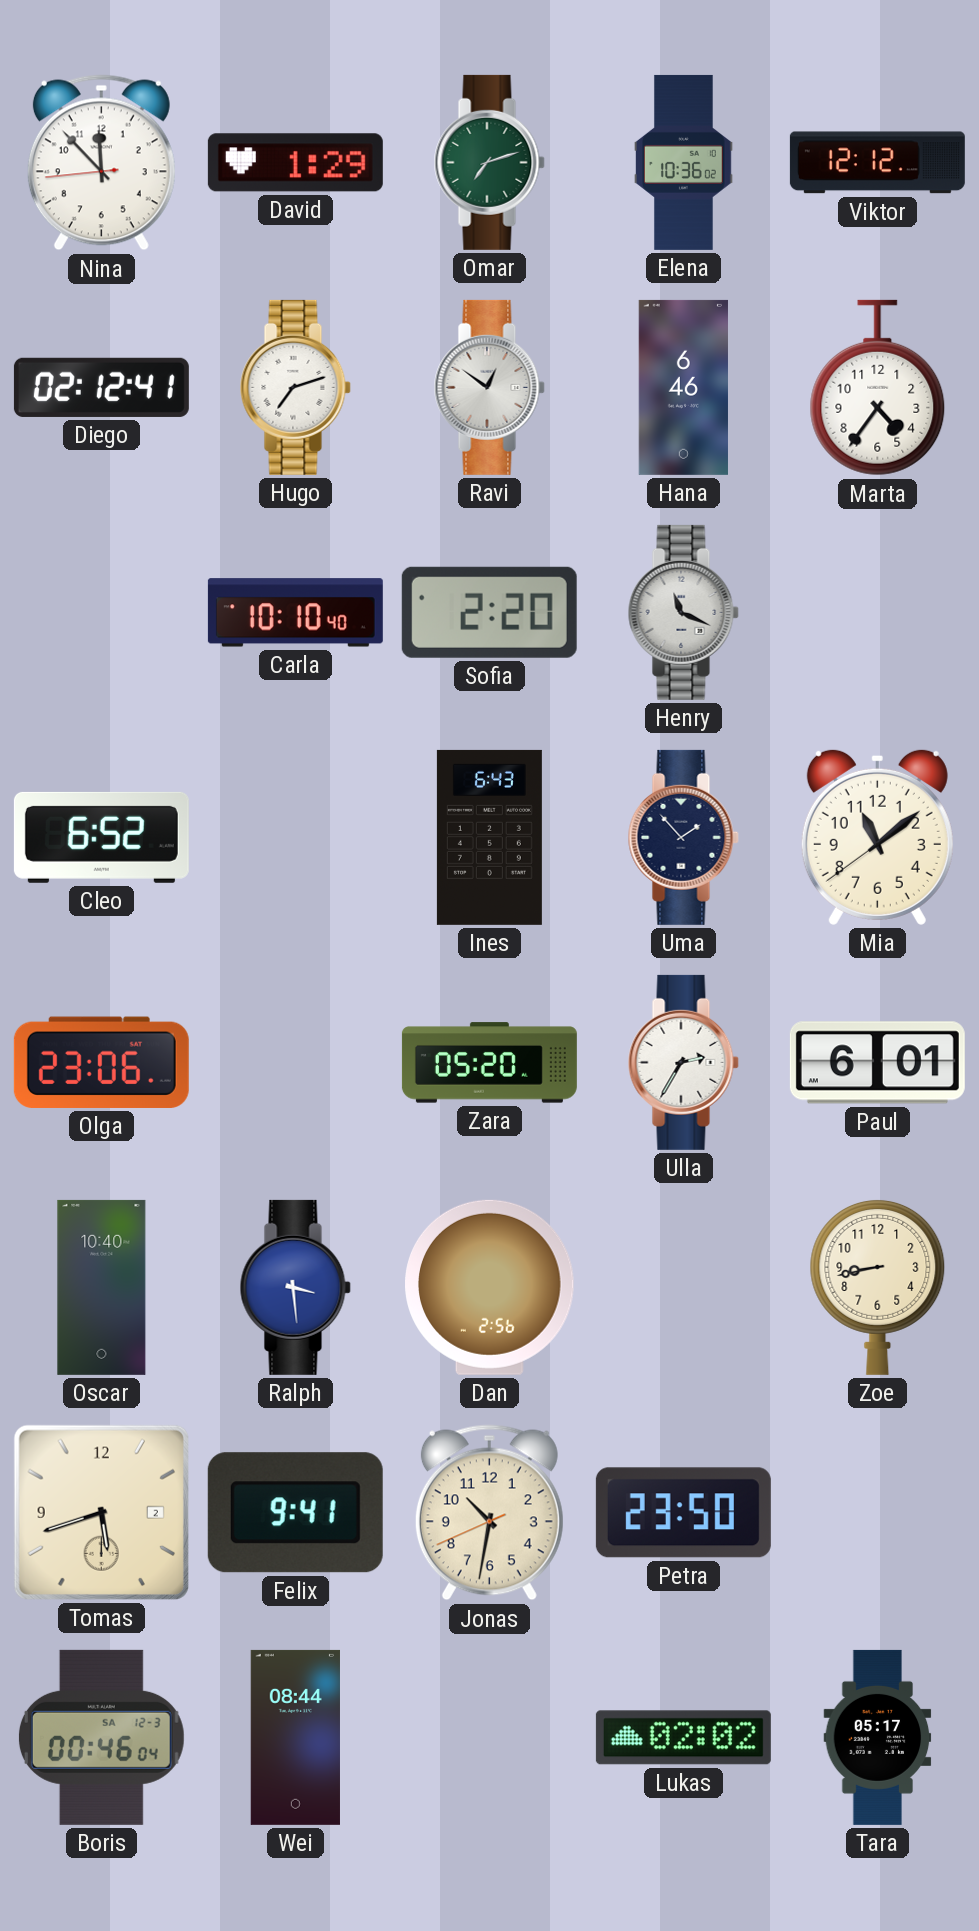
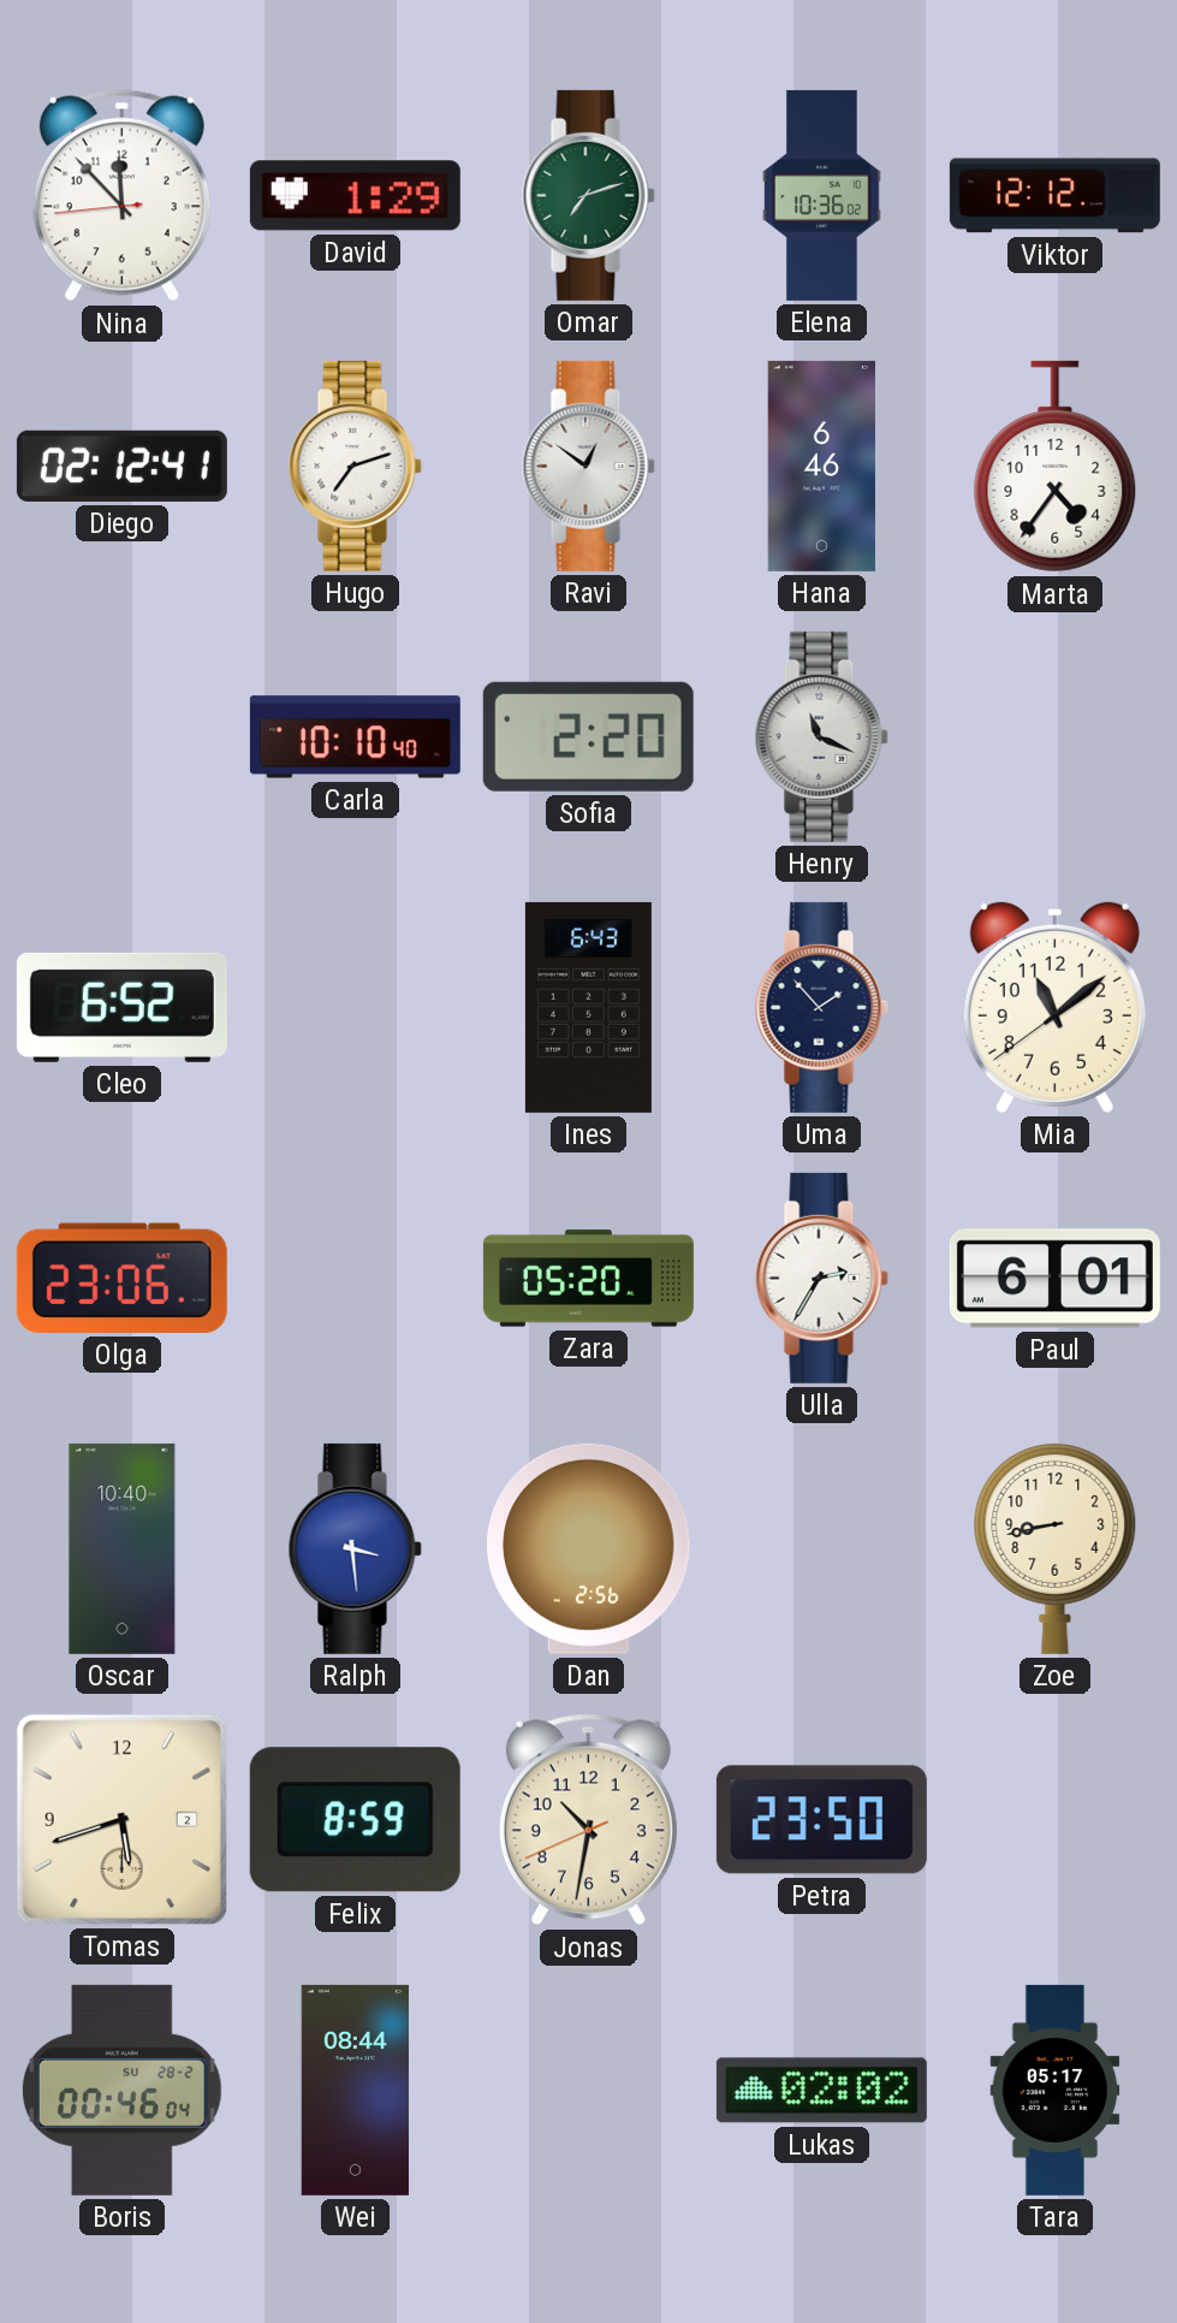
Felix: 9:41 -> 8:59
Boris date: SA 12-3 -> SU 28-2
